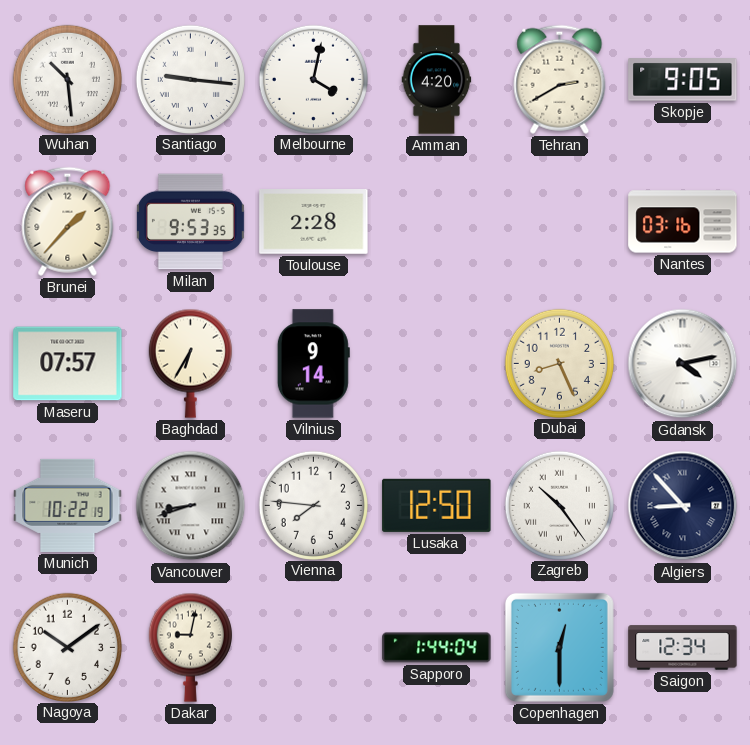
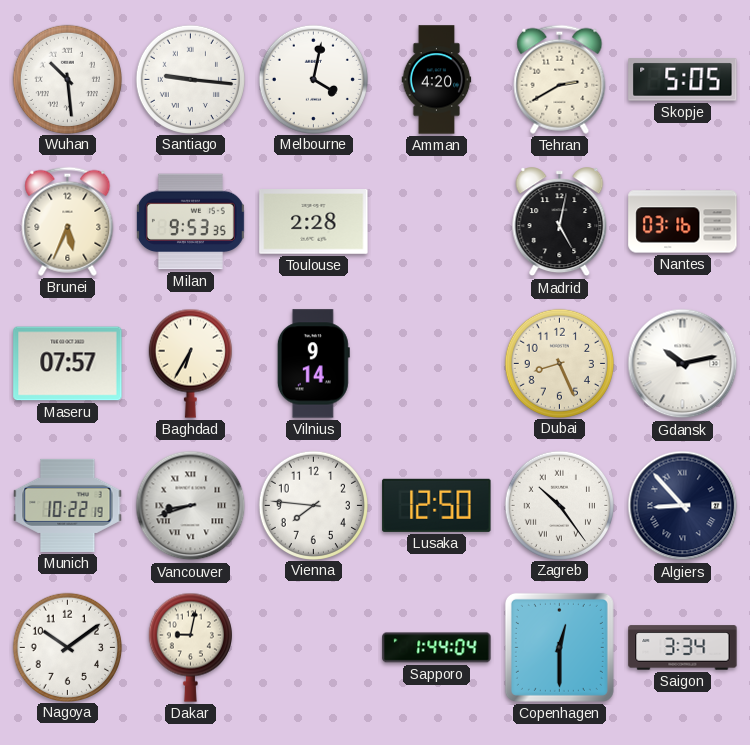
Skopje: 9:05 -> 5:05
Brunei: 1:37 -> 5:34
Madrid: none -> 5:02
Gdansk: 4:13 -> 10:13
Saigon: 12:34 -> 3:34
